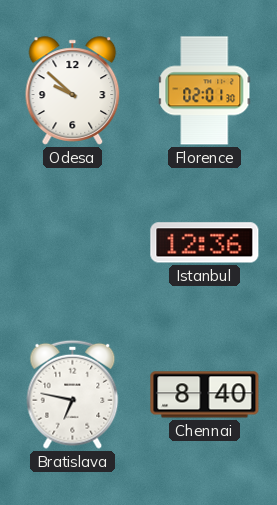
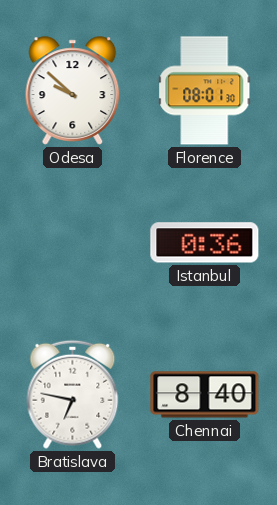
Florence: 02:01 -> 08:01
Istanbul: 12:36 -> 0:36
